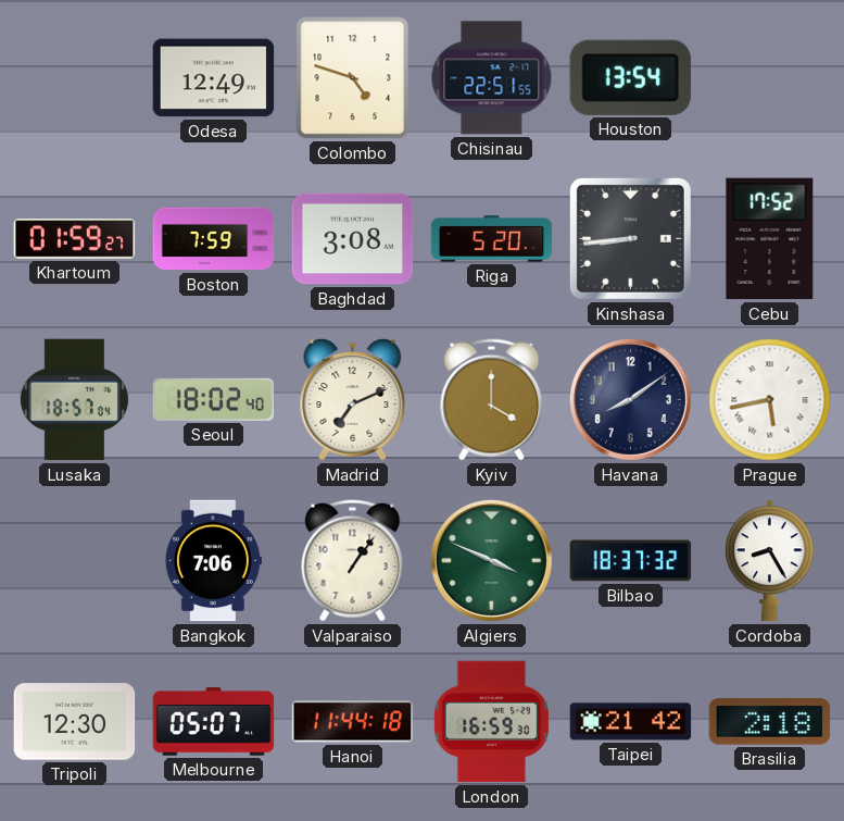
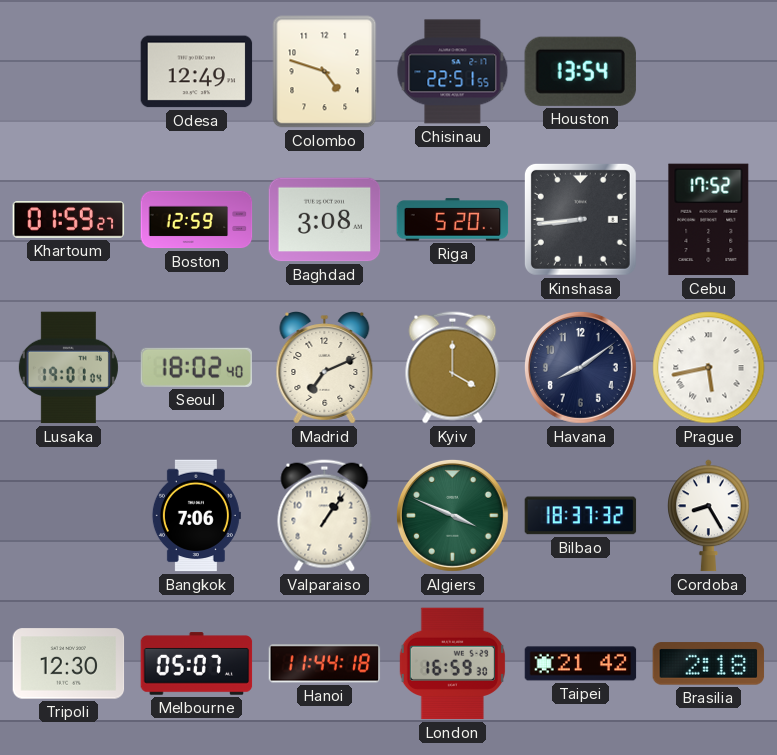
Boston: 7:59 -> 12:59
Lusaka: 18:57 -> 19:01
